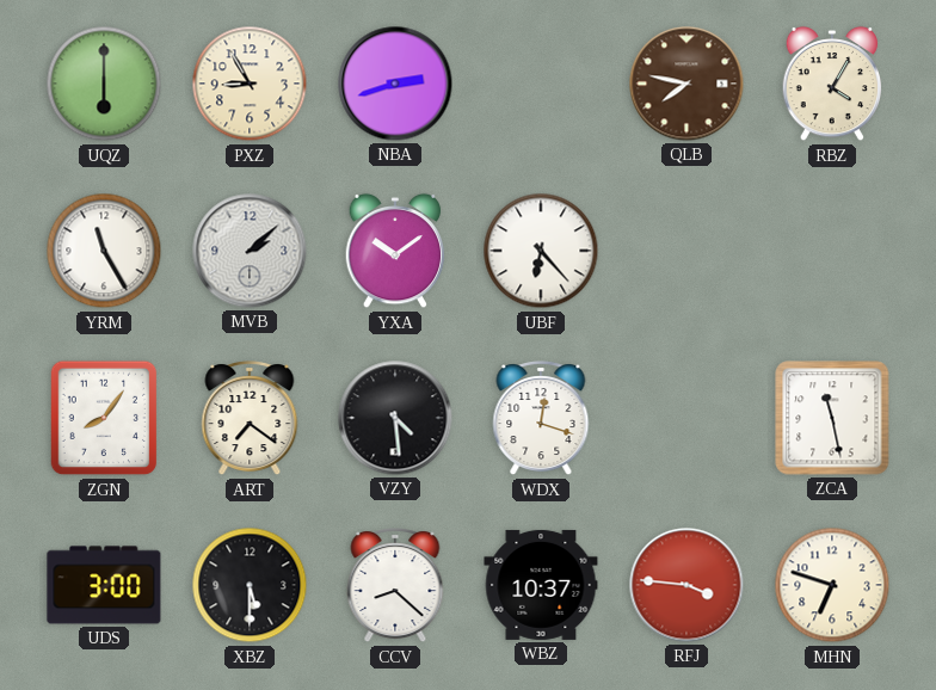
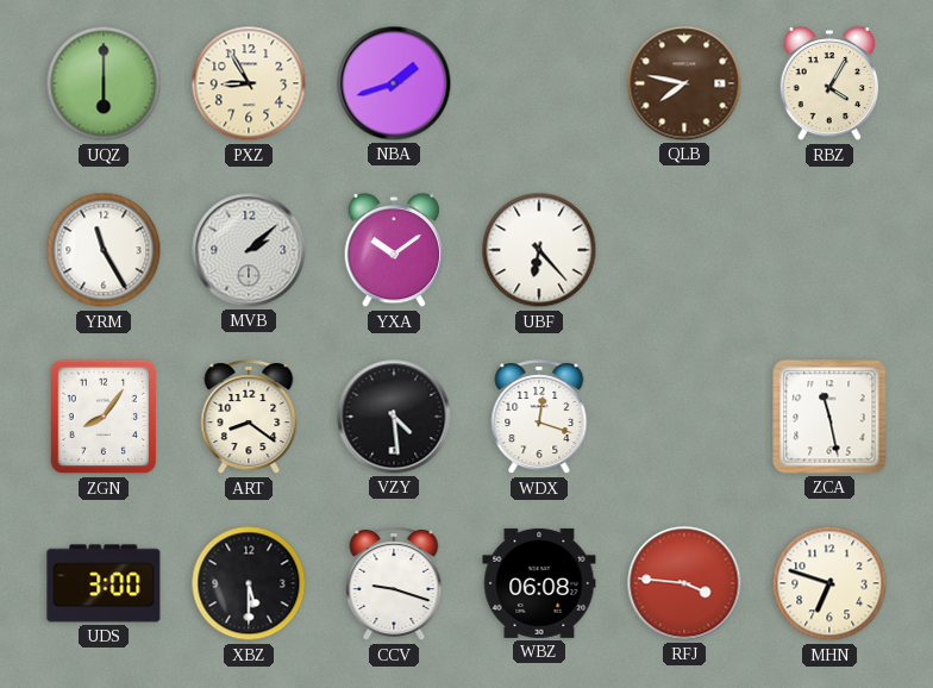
NBA: 2:42 -> 1:42
ART: 7:21 -> 8:21
CCV: 8:22 -> 9:18
WBZ: 10:37 -> 06:08
